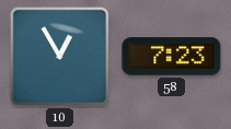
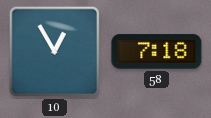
58: 7:23 -> 7:18
